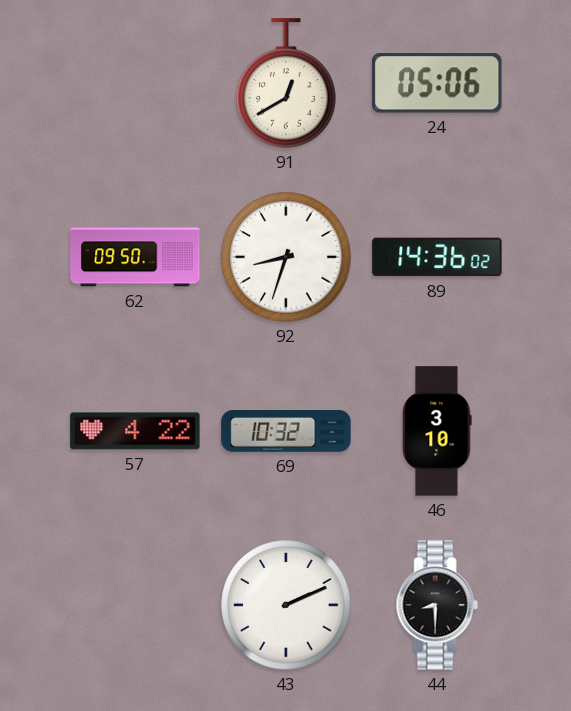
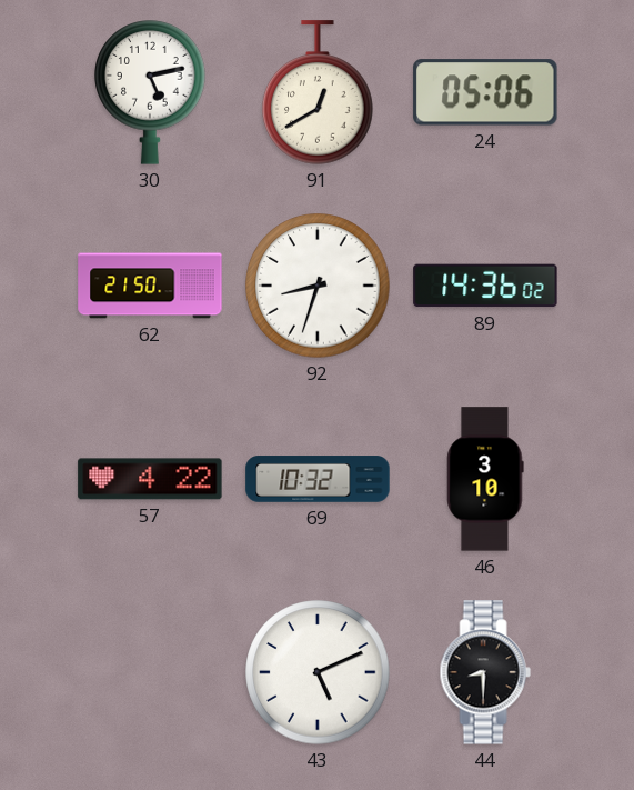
30: none -> 5:13
62: 09:50 -> 21:50
43: 2:11 -> 5:11
